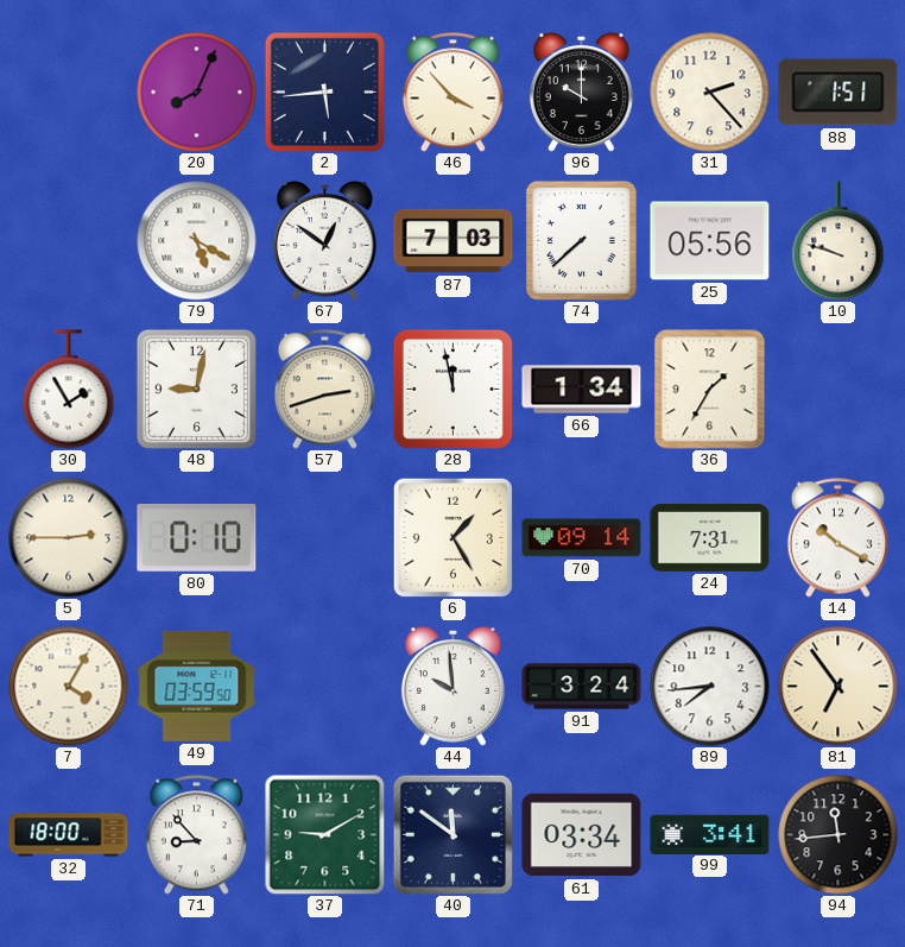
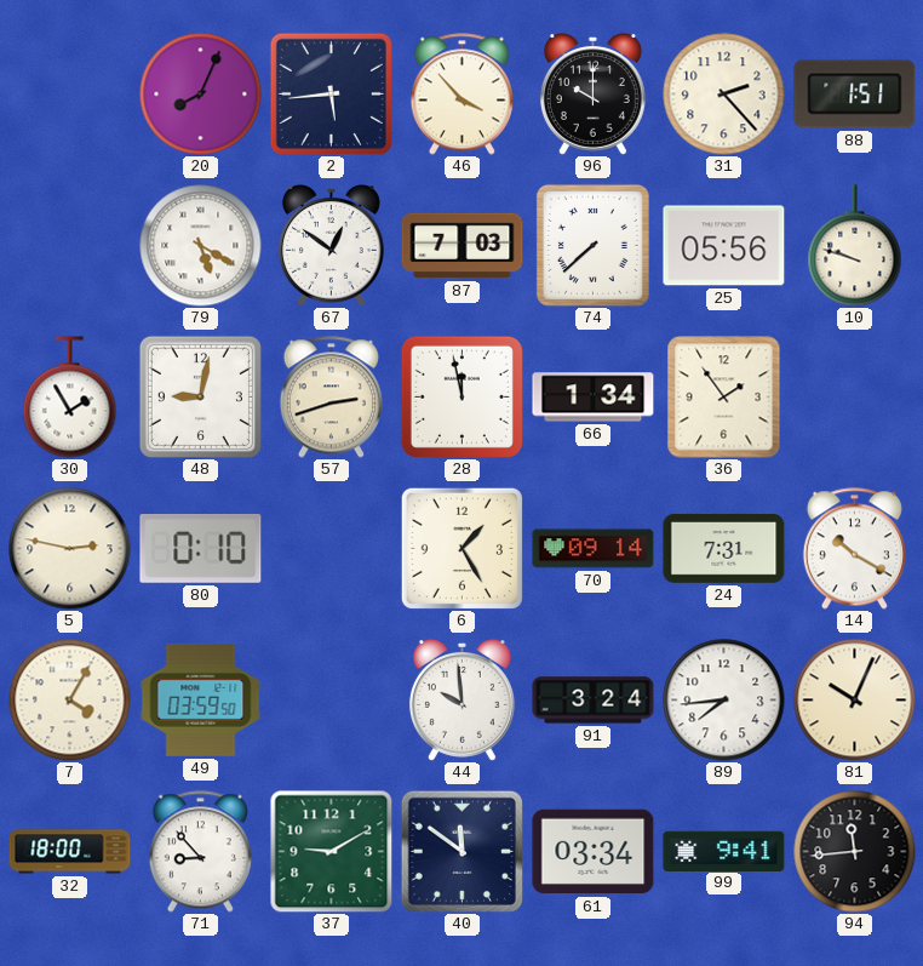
36: 1:35 -> 1:54
5: 2:45 -> 2:47
81: 6:54 -> 10:04
99: 3:41 -> 9:41
